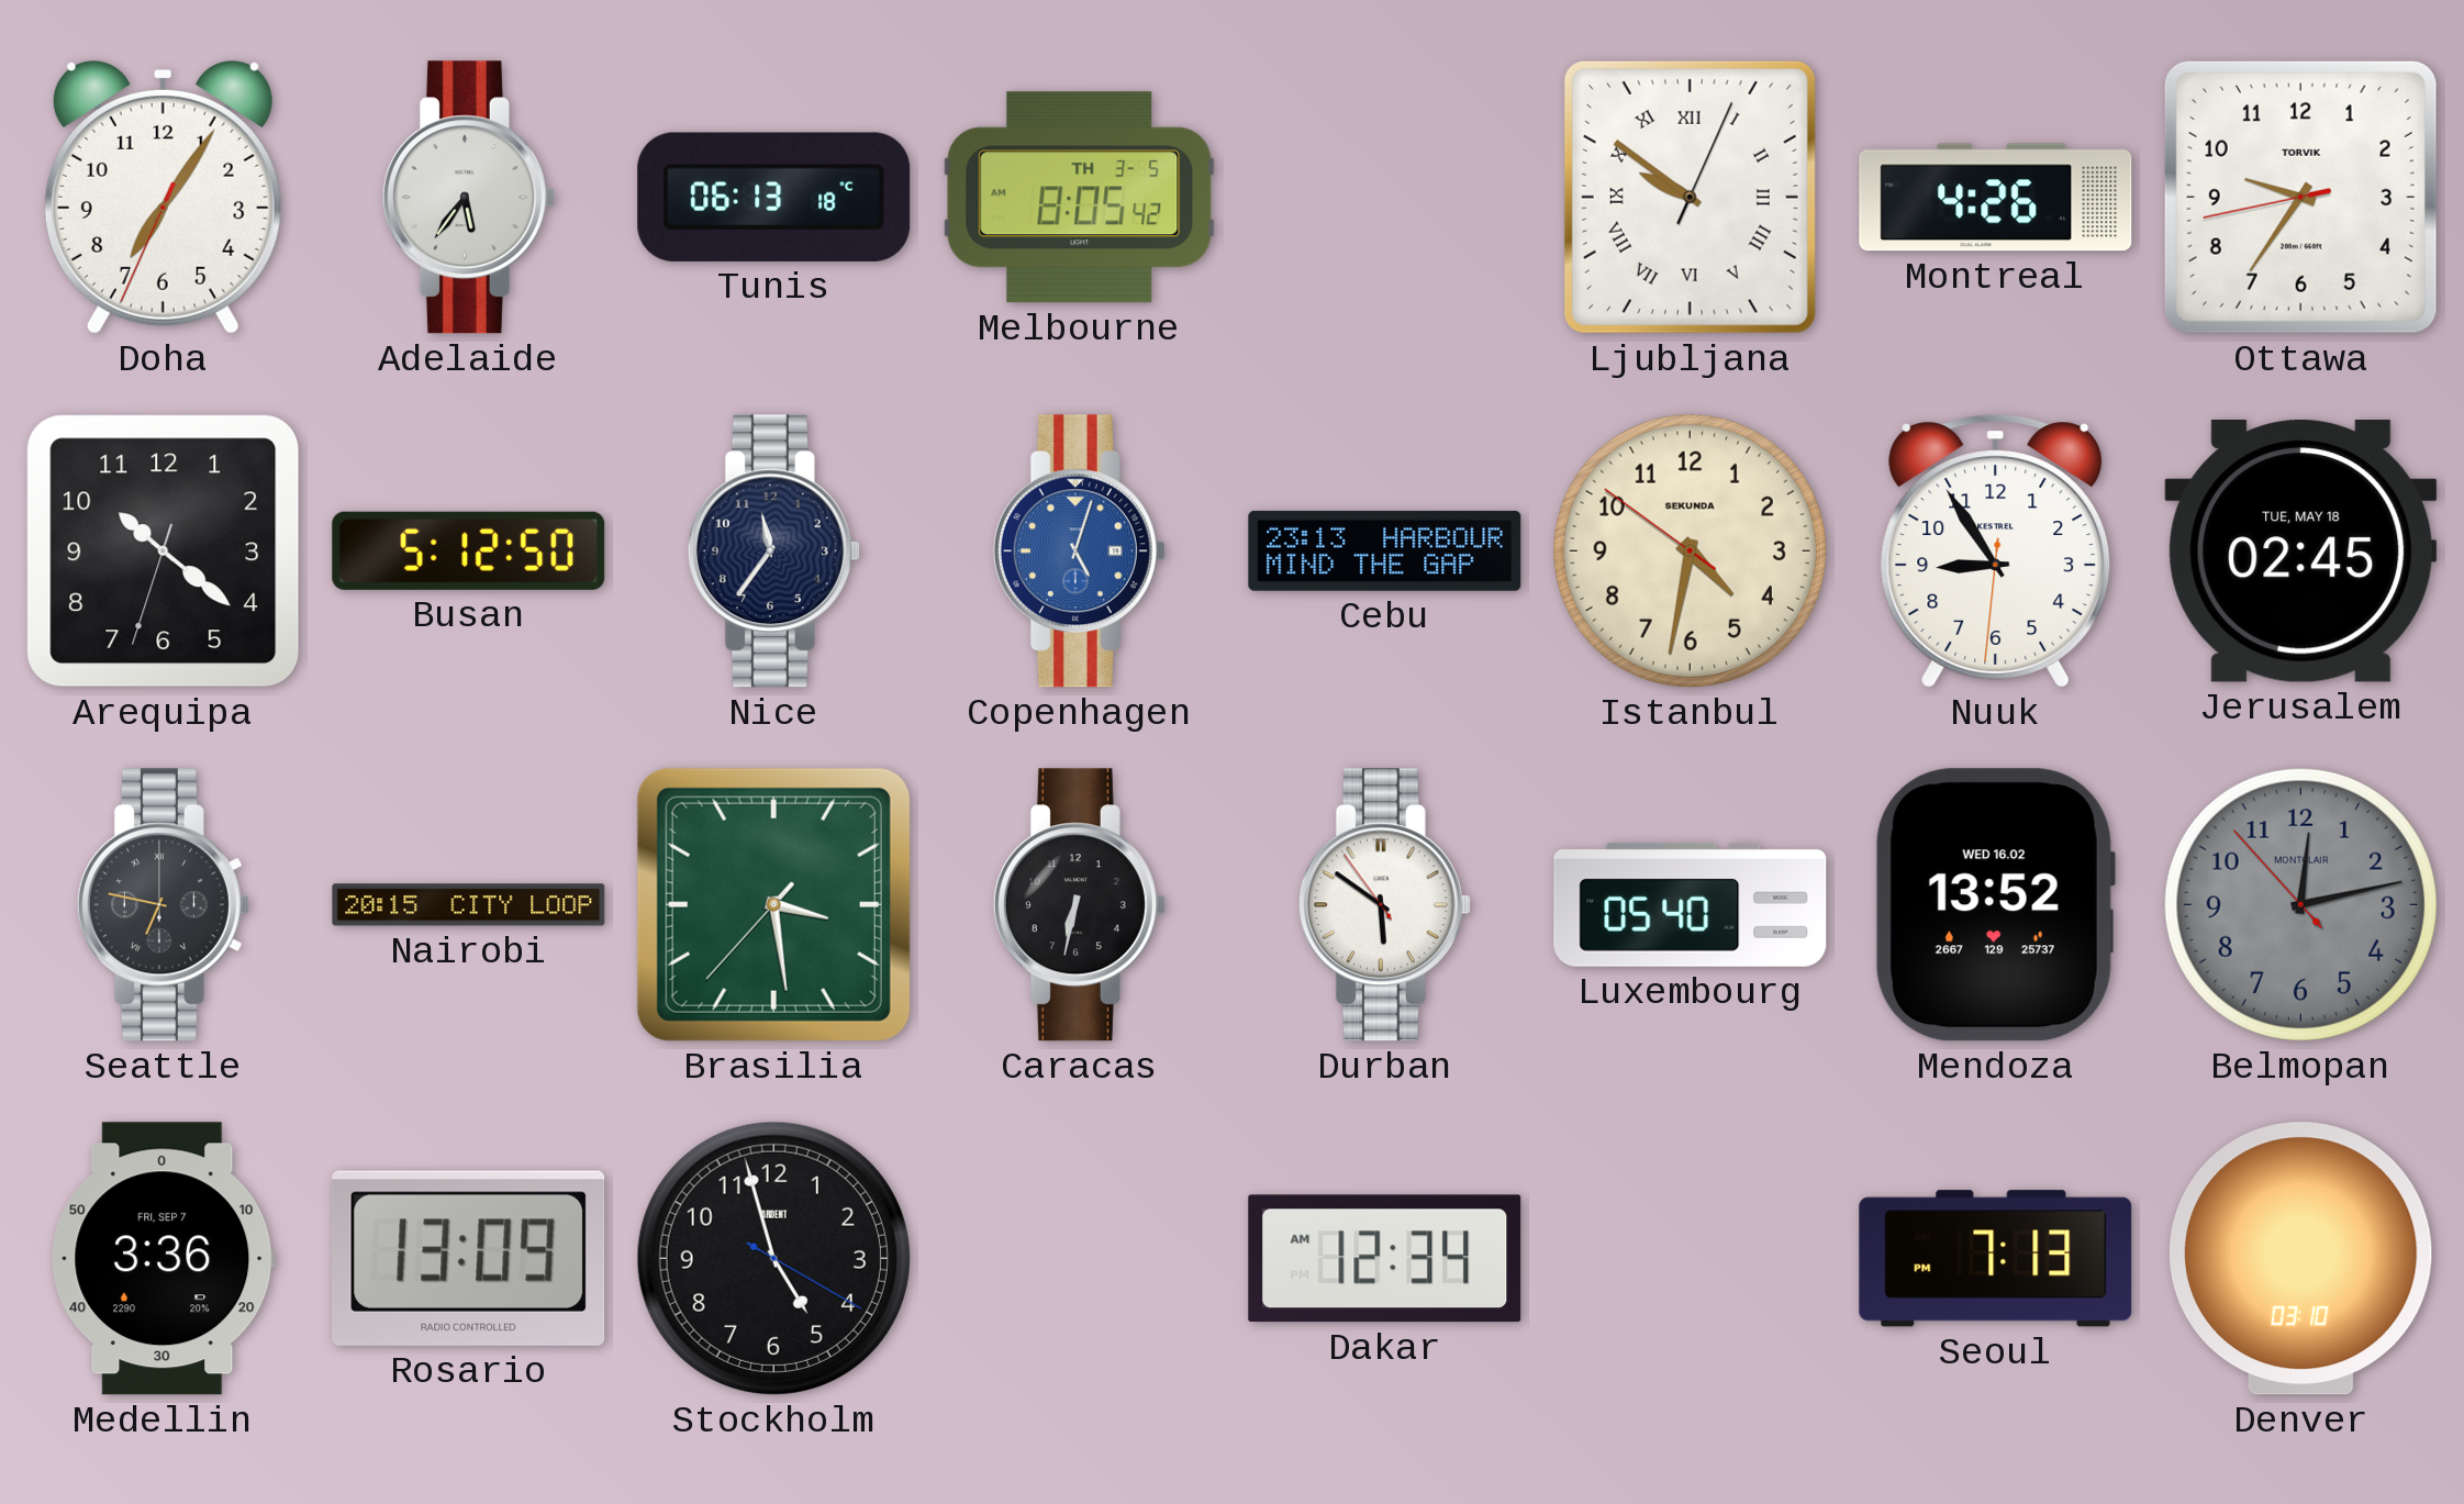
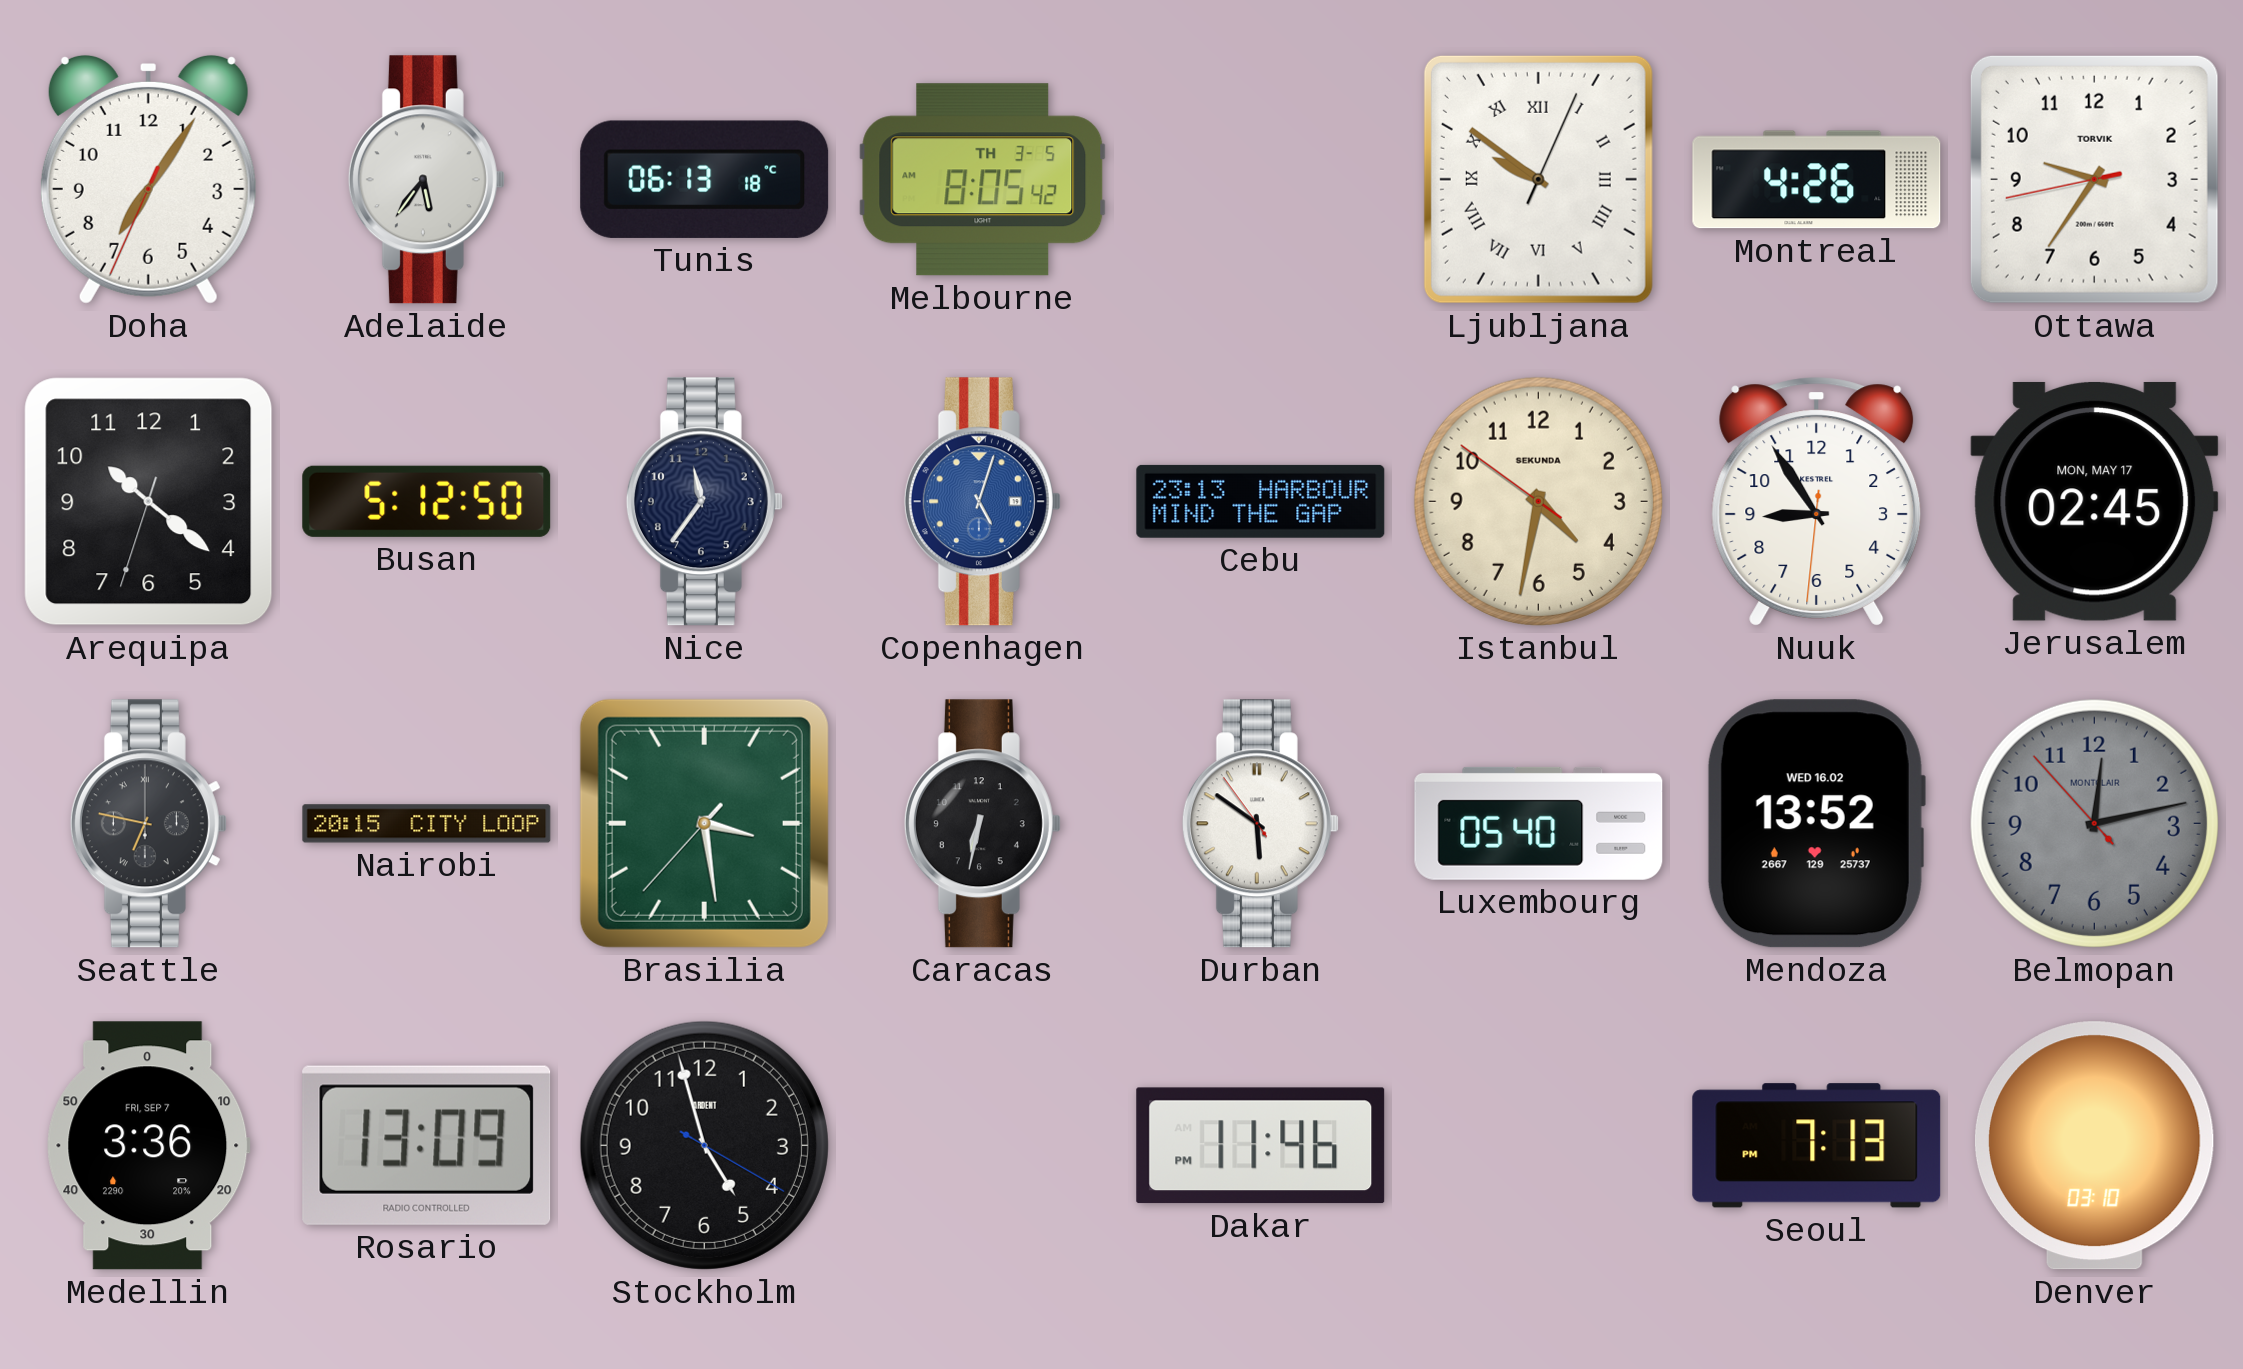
Jerusalem date: TUE, MAY 18 -> MON, MAY 17
Dakar: 12:34 -> 11:46
